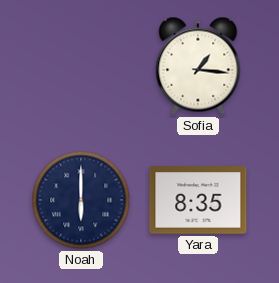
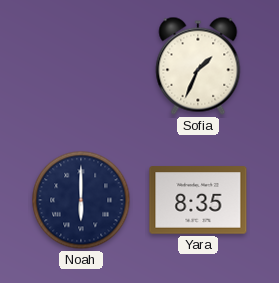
Sofia: 1:16 -> 1:34
